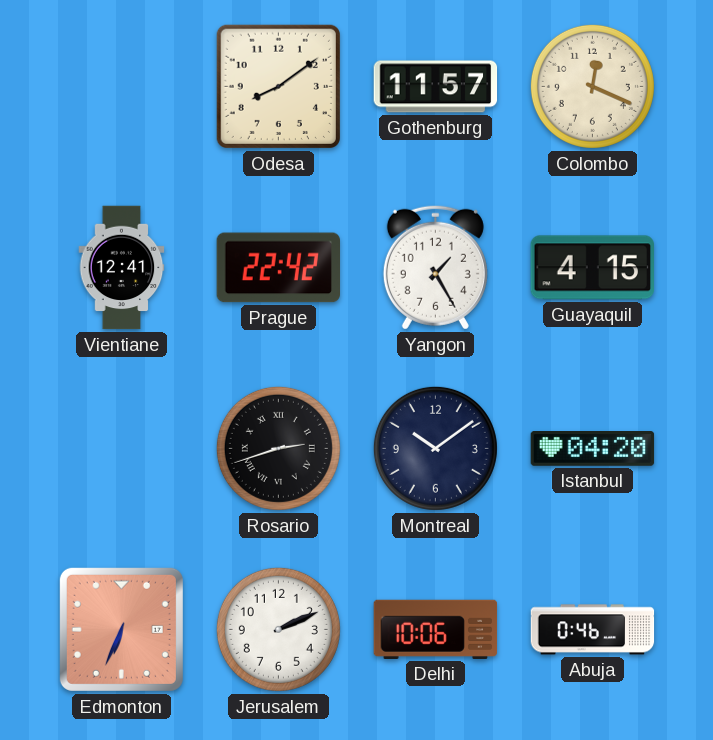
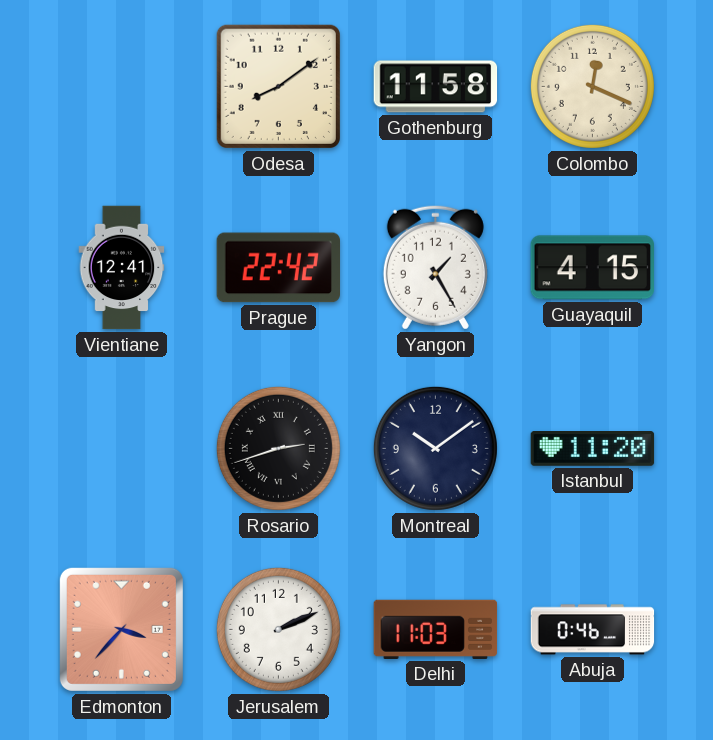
Gothenburg: 11:57 -> 11:58
Istanbul: 04:20 -> 11:20
Edmonton: 6:34 -> 3:37
Delhi: 10:06 -> 11:03
